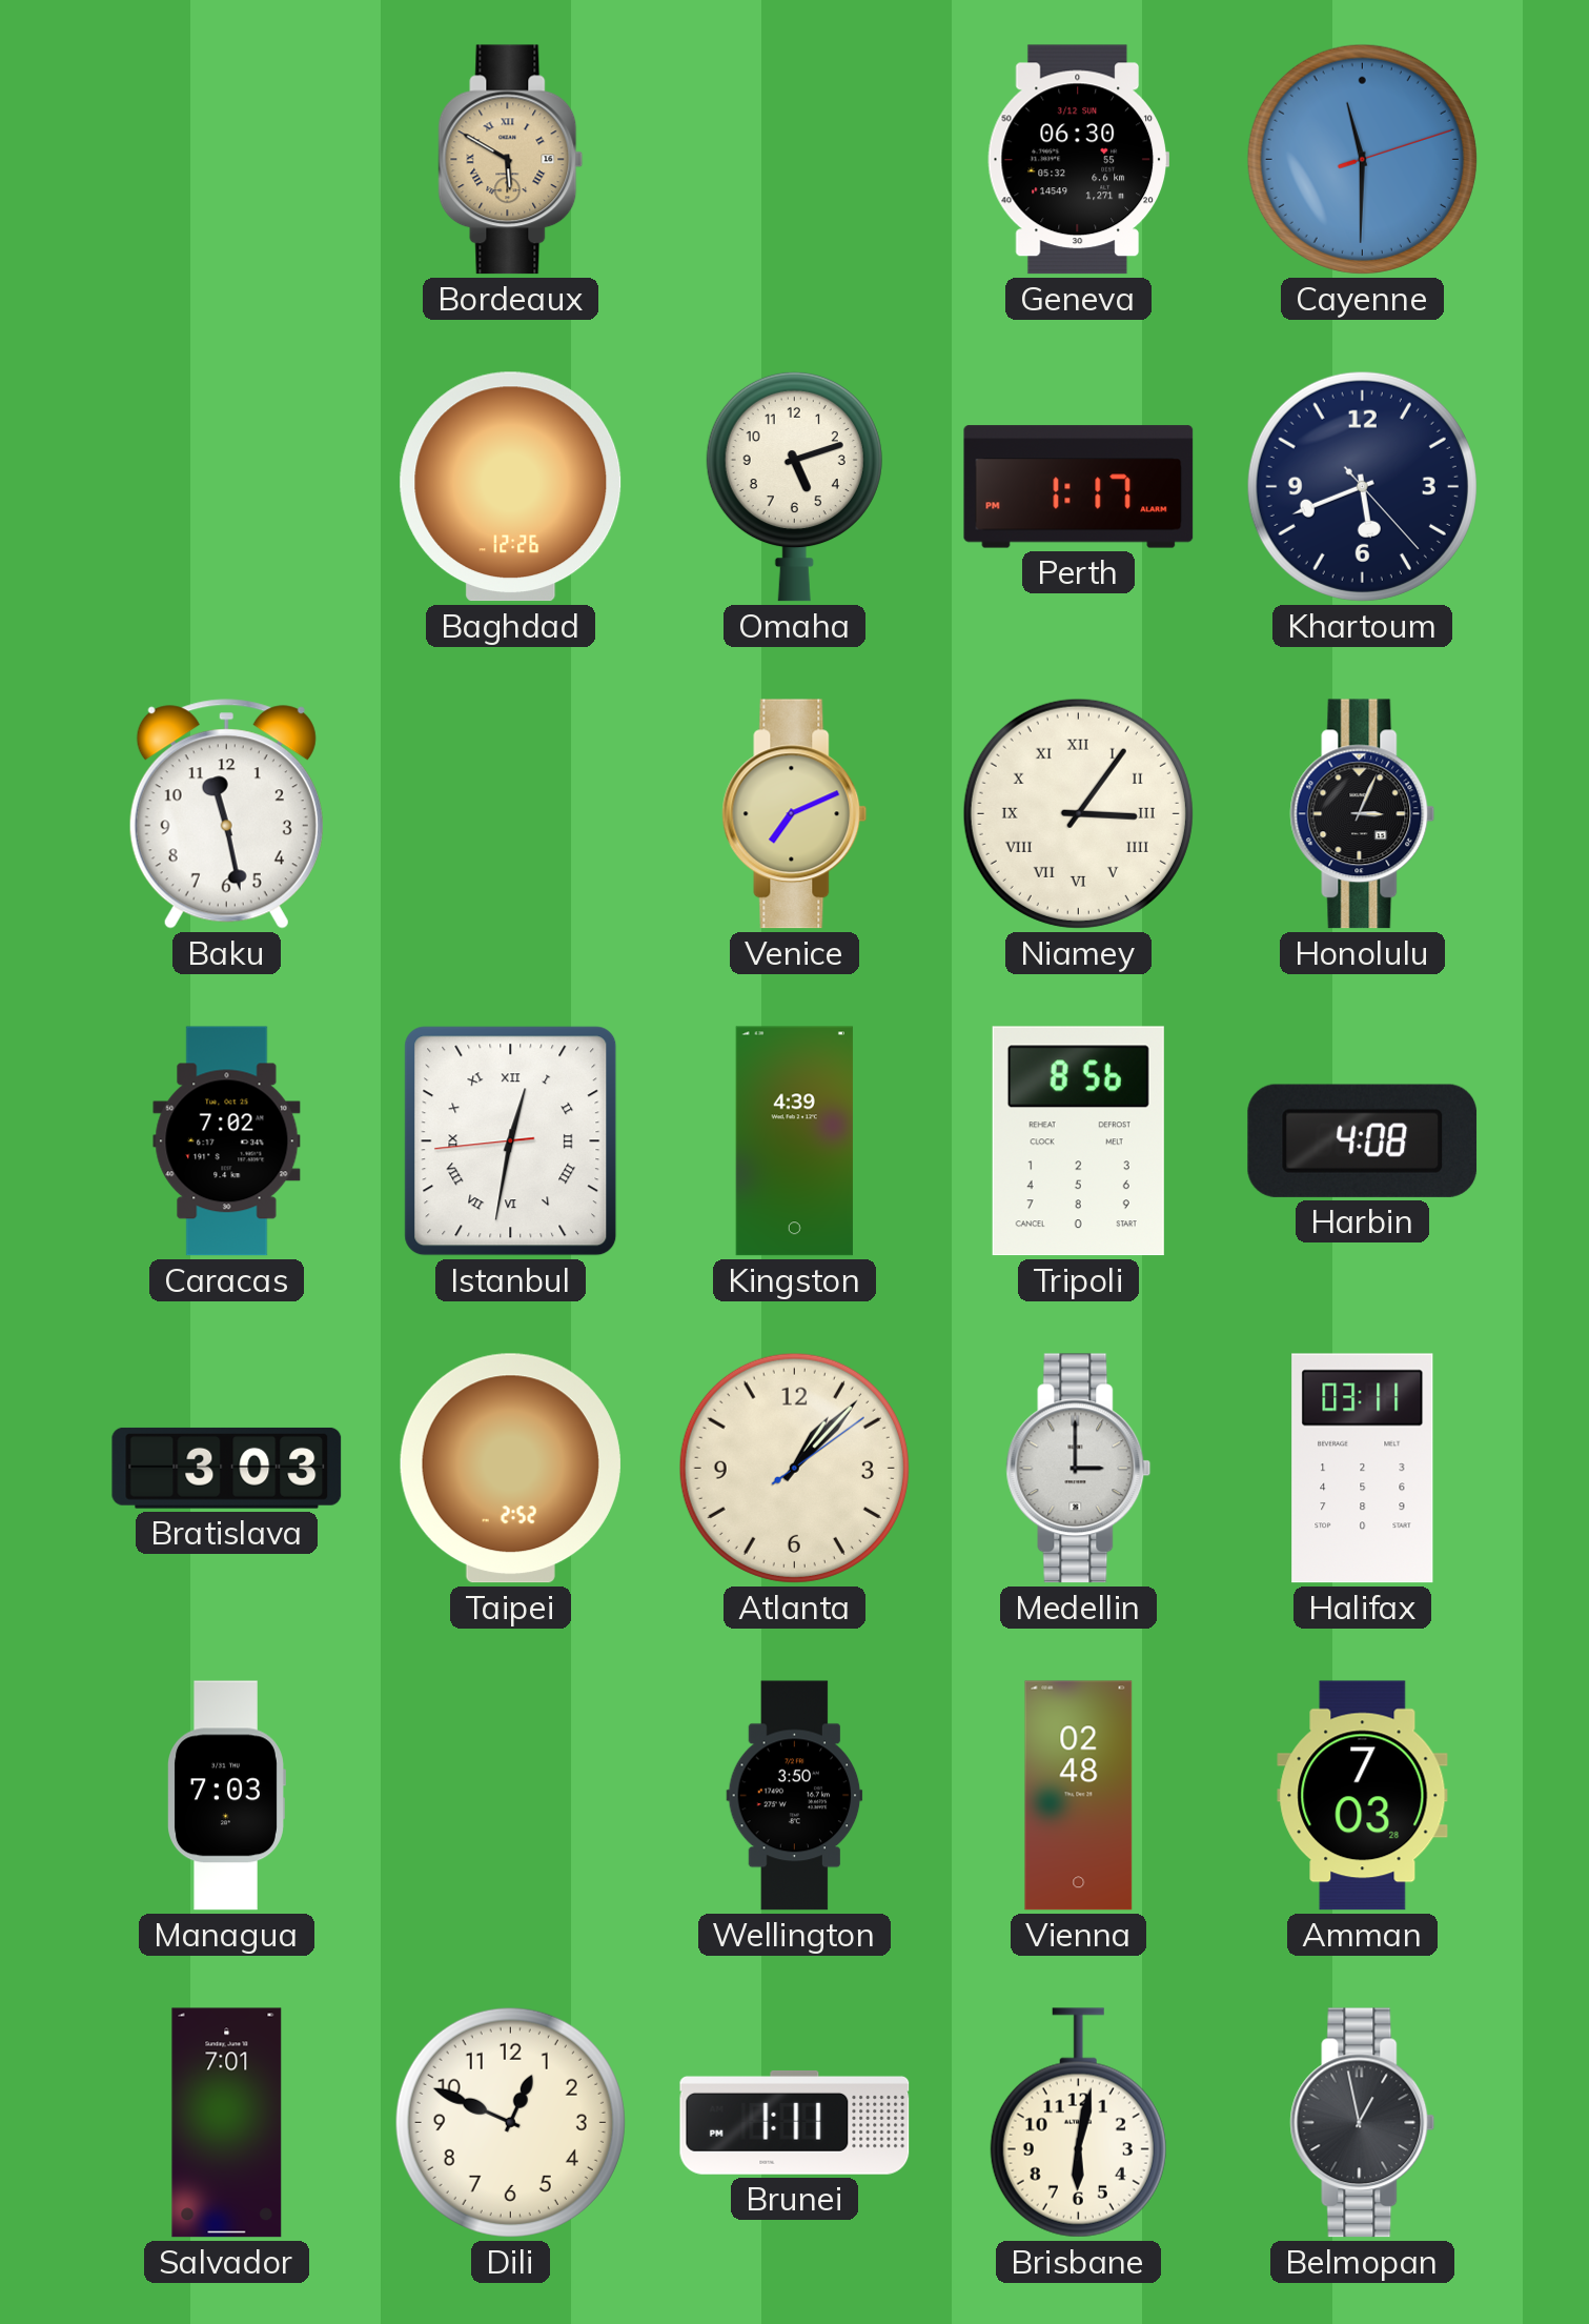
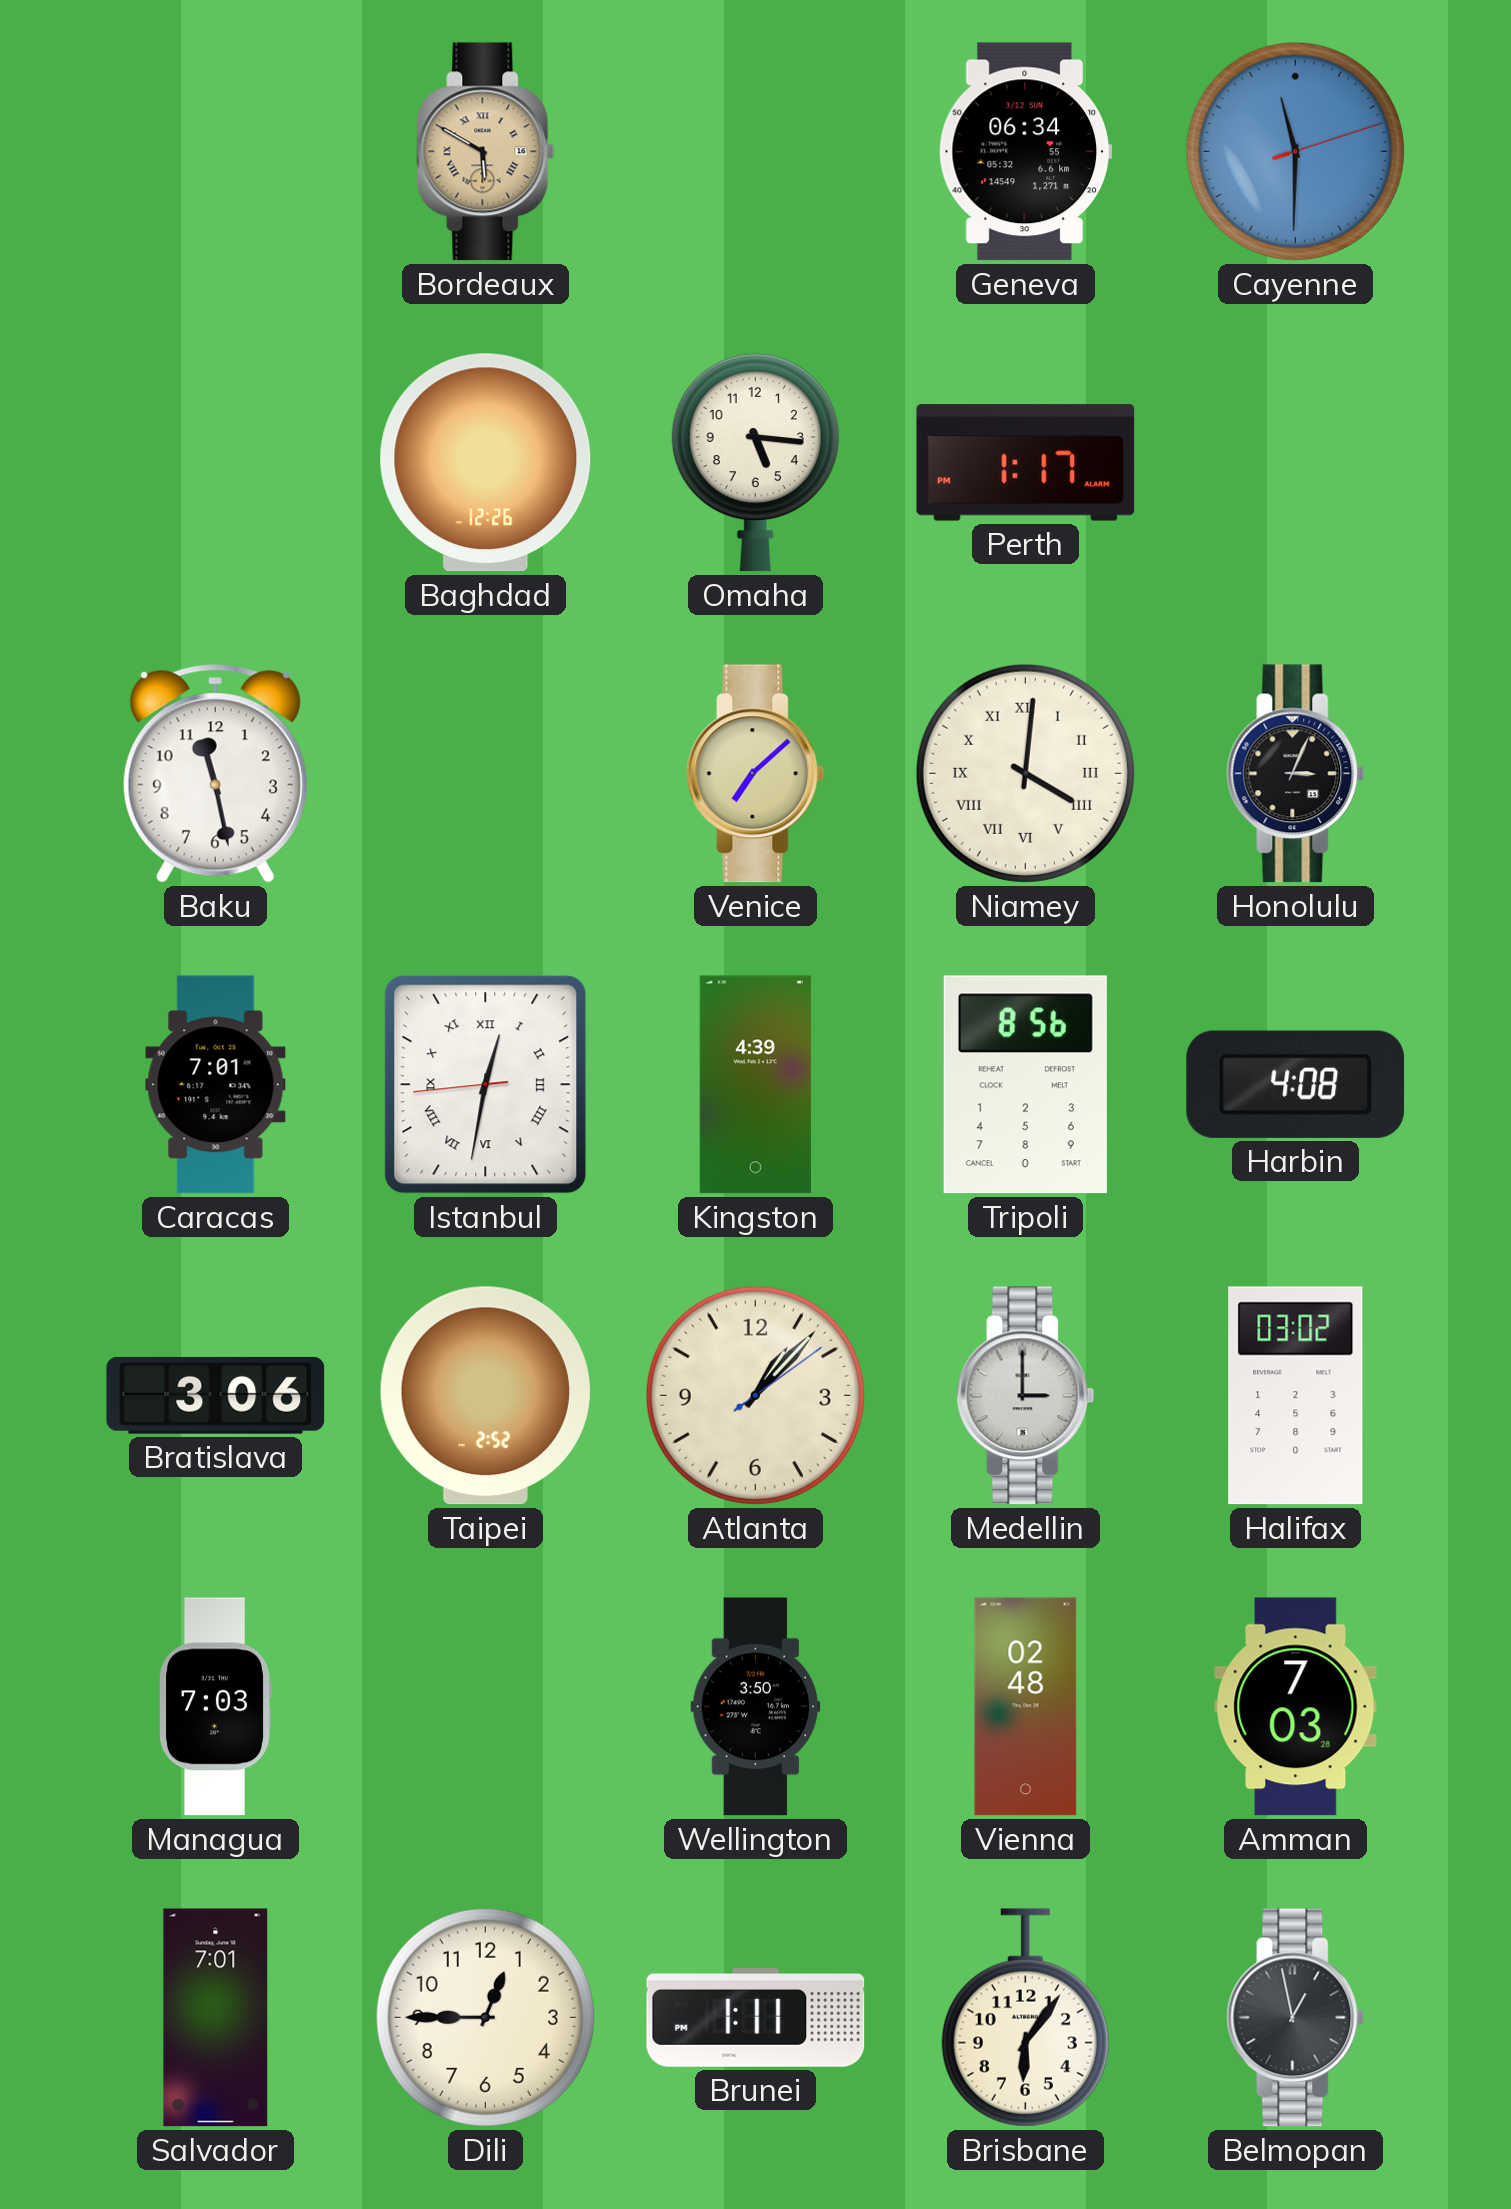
Geneva: 06:30 -> 06:34
Omaha: 5:12 -> 5:16
Khartoum: 5:41 -> none
Venice: 7:11 -> 7:08
Niamey: 3:06 -> 4:01
Caracas: 7:02 -> 7:01
Bratislava: 3:03 -> 3:06
Halifax: 03:11 -> 03:02
Dili: 12:49 -> 12:45
Brisbane: 6:02 -> 6:06
